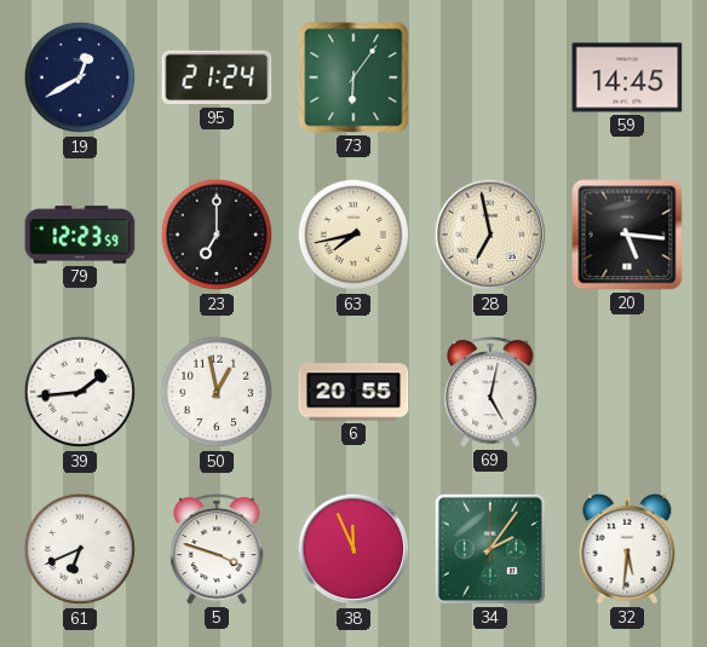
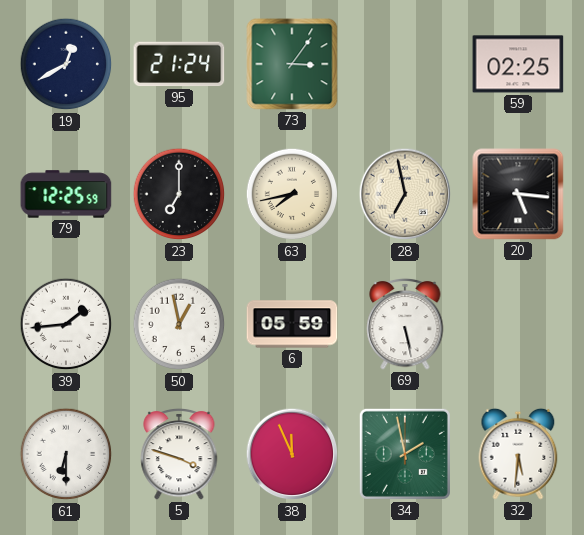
73: 6:06 -> 3:06
59: 14:45 -> 02:25
79: 12:23 -> 12:25
6: 20:55 -> 05:59
69: 5:02 -> 5:28
61: 6:41 -> 6:30
34: 2:06 -> 1:58
